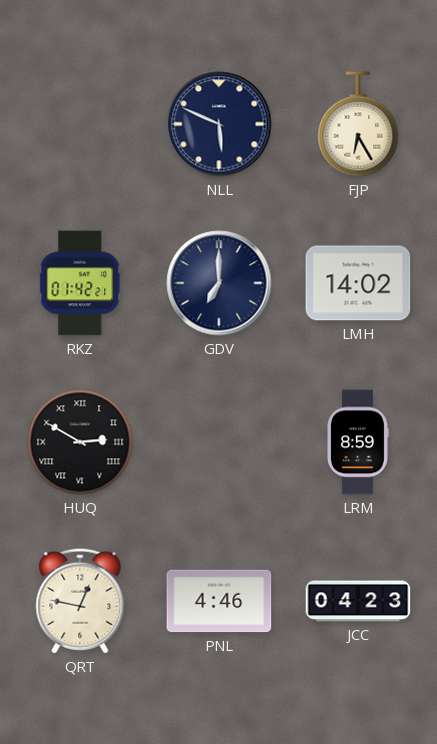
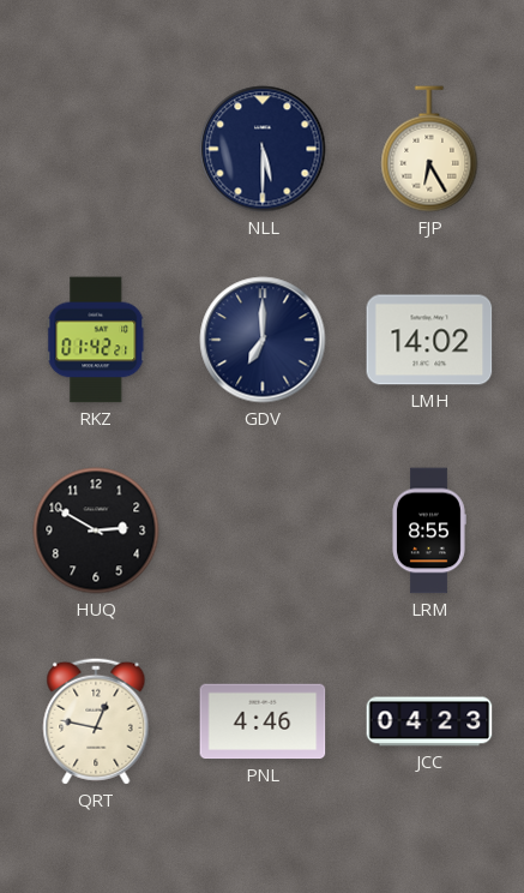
NLL: 5:49 -> 5:30
HUQ numerals: Roman -> Arabic
LRM: 8:59 -> 8:55
